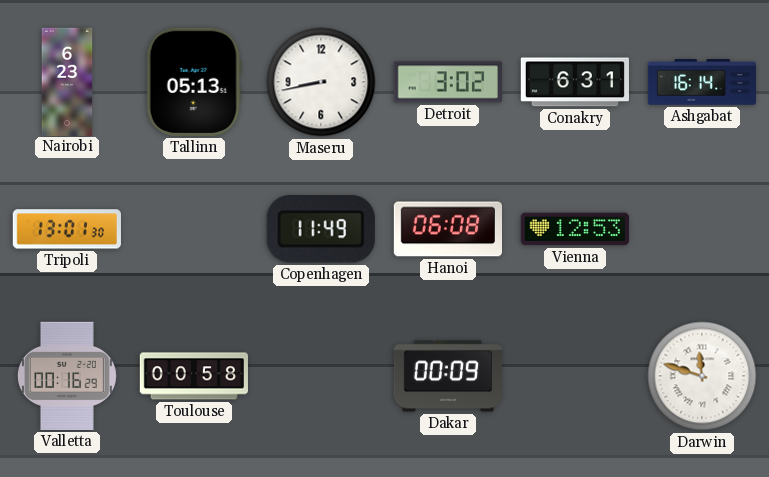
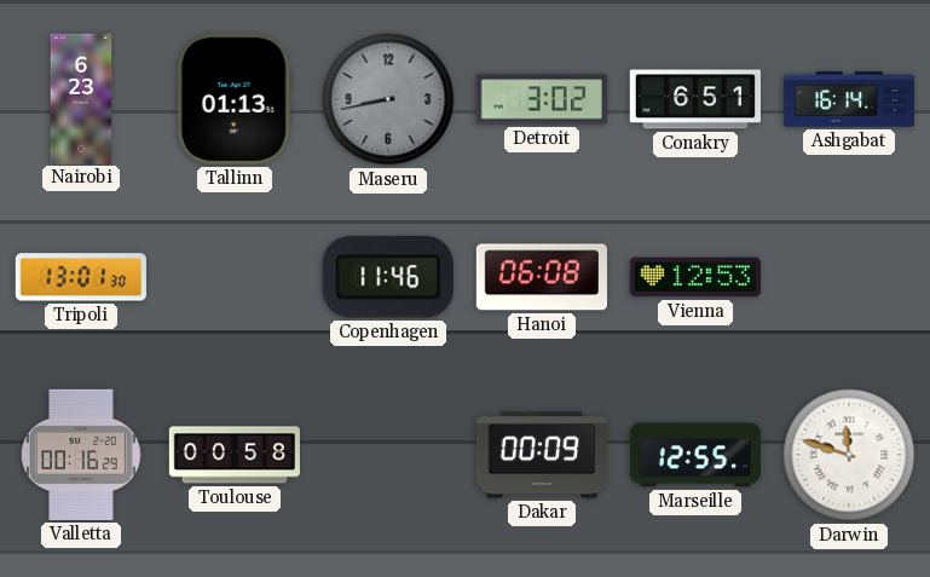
Tallinn: 05:13 -> 01:13
Maseru dial: white -> grey
Conakry: 6:31 -> 6:51
Copenhagen: 11:49 -> 11:46
Marseille: none -> 12:55
